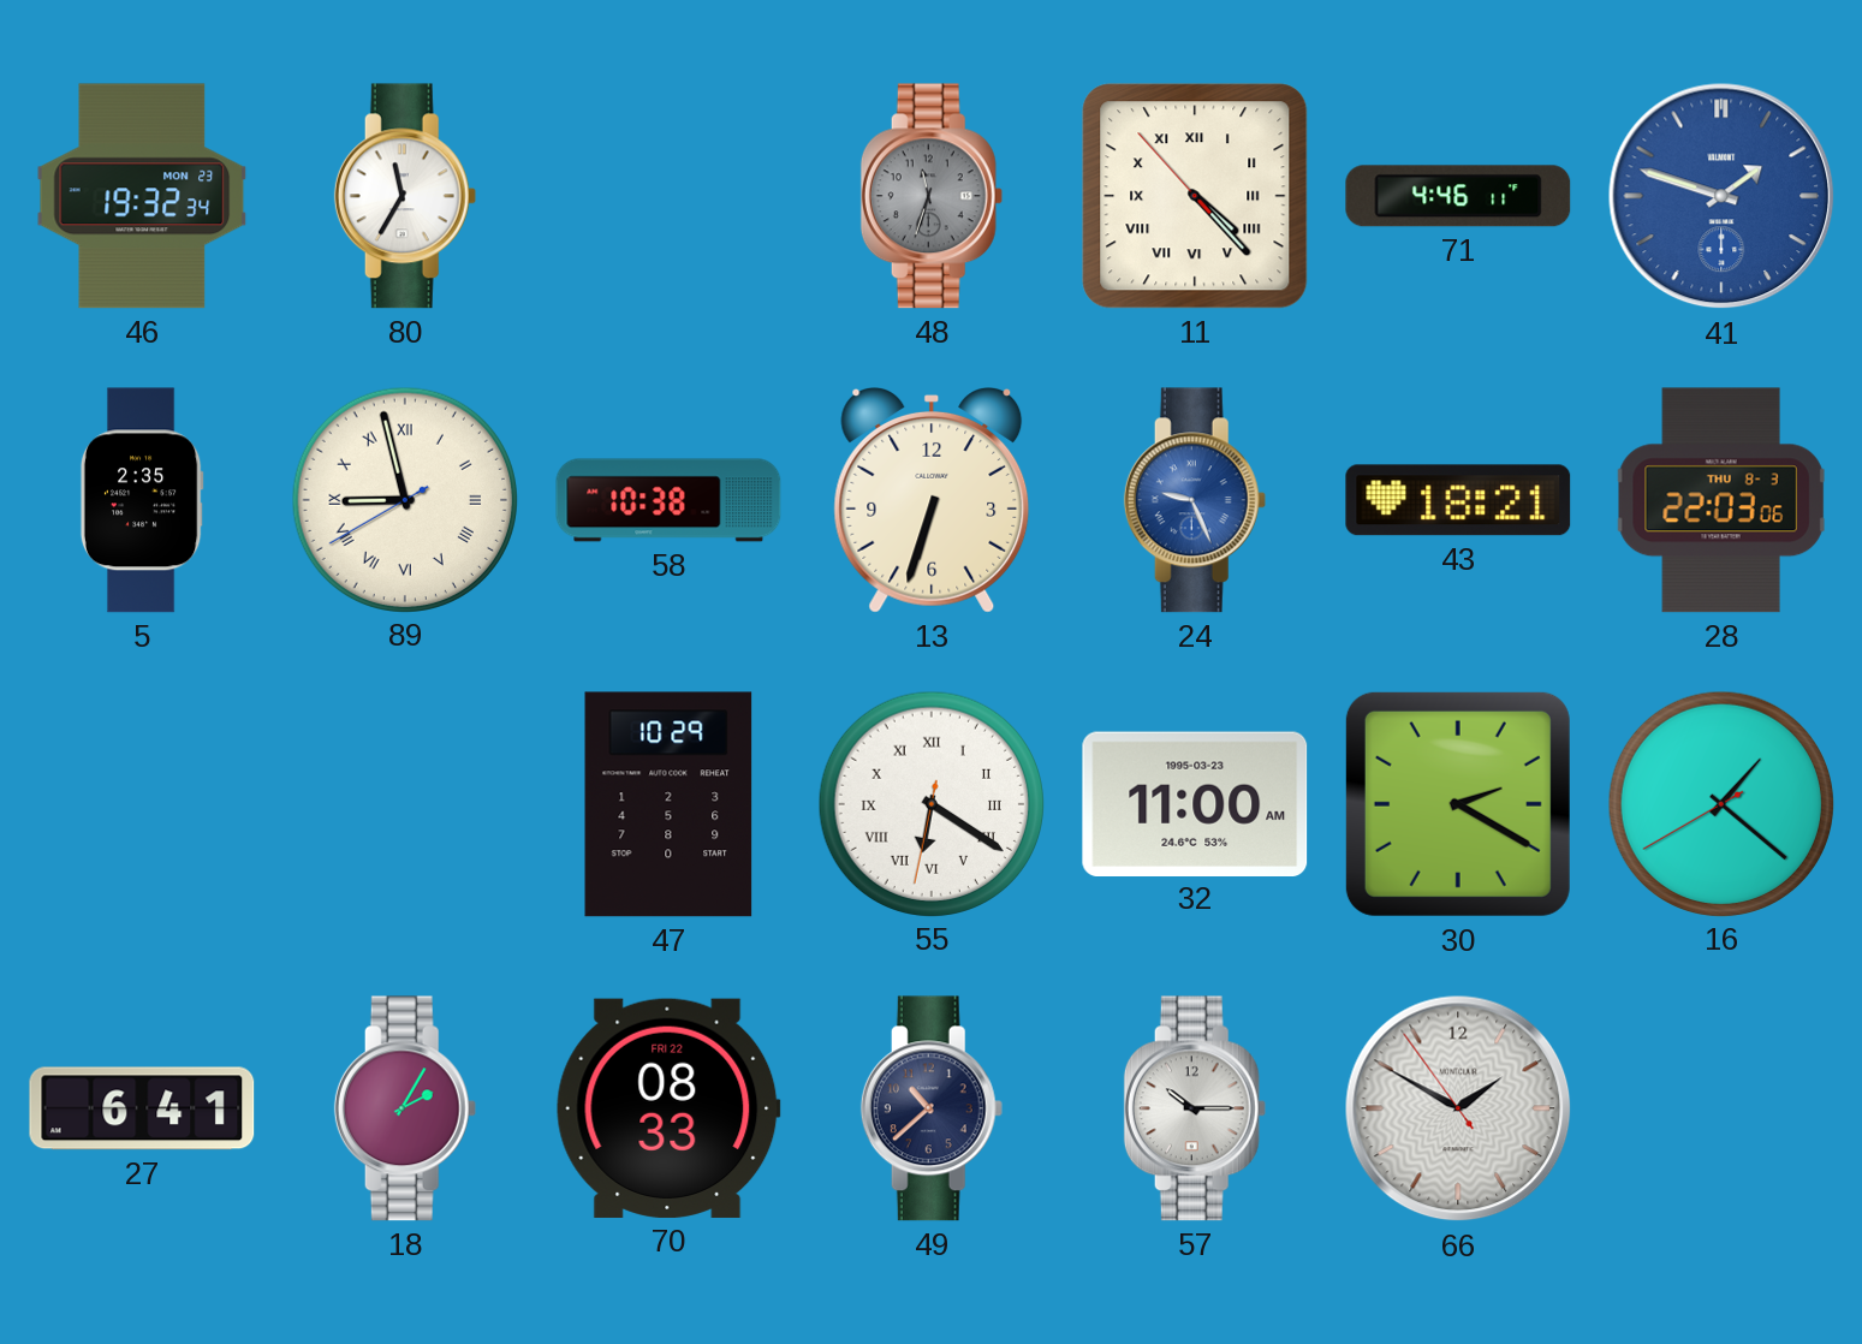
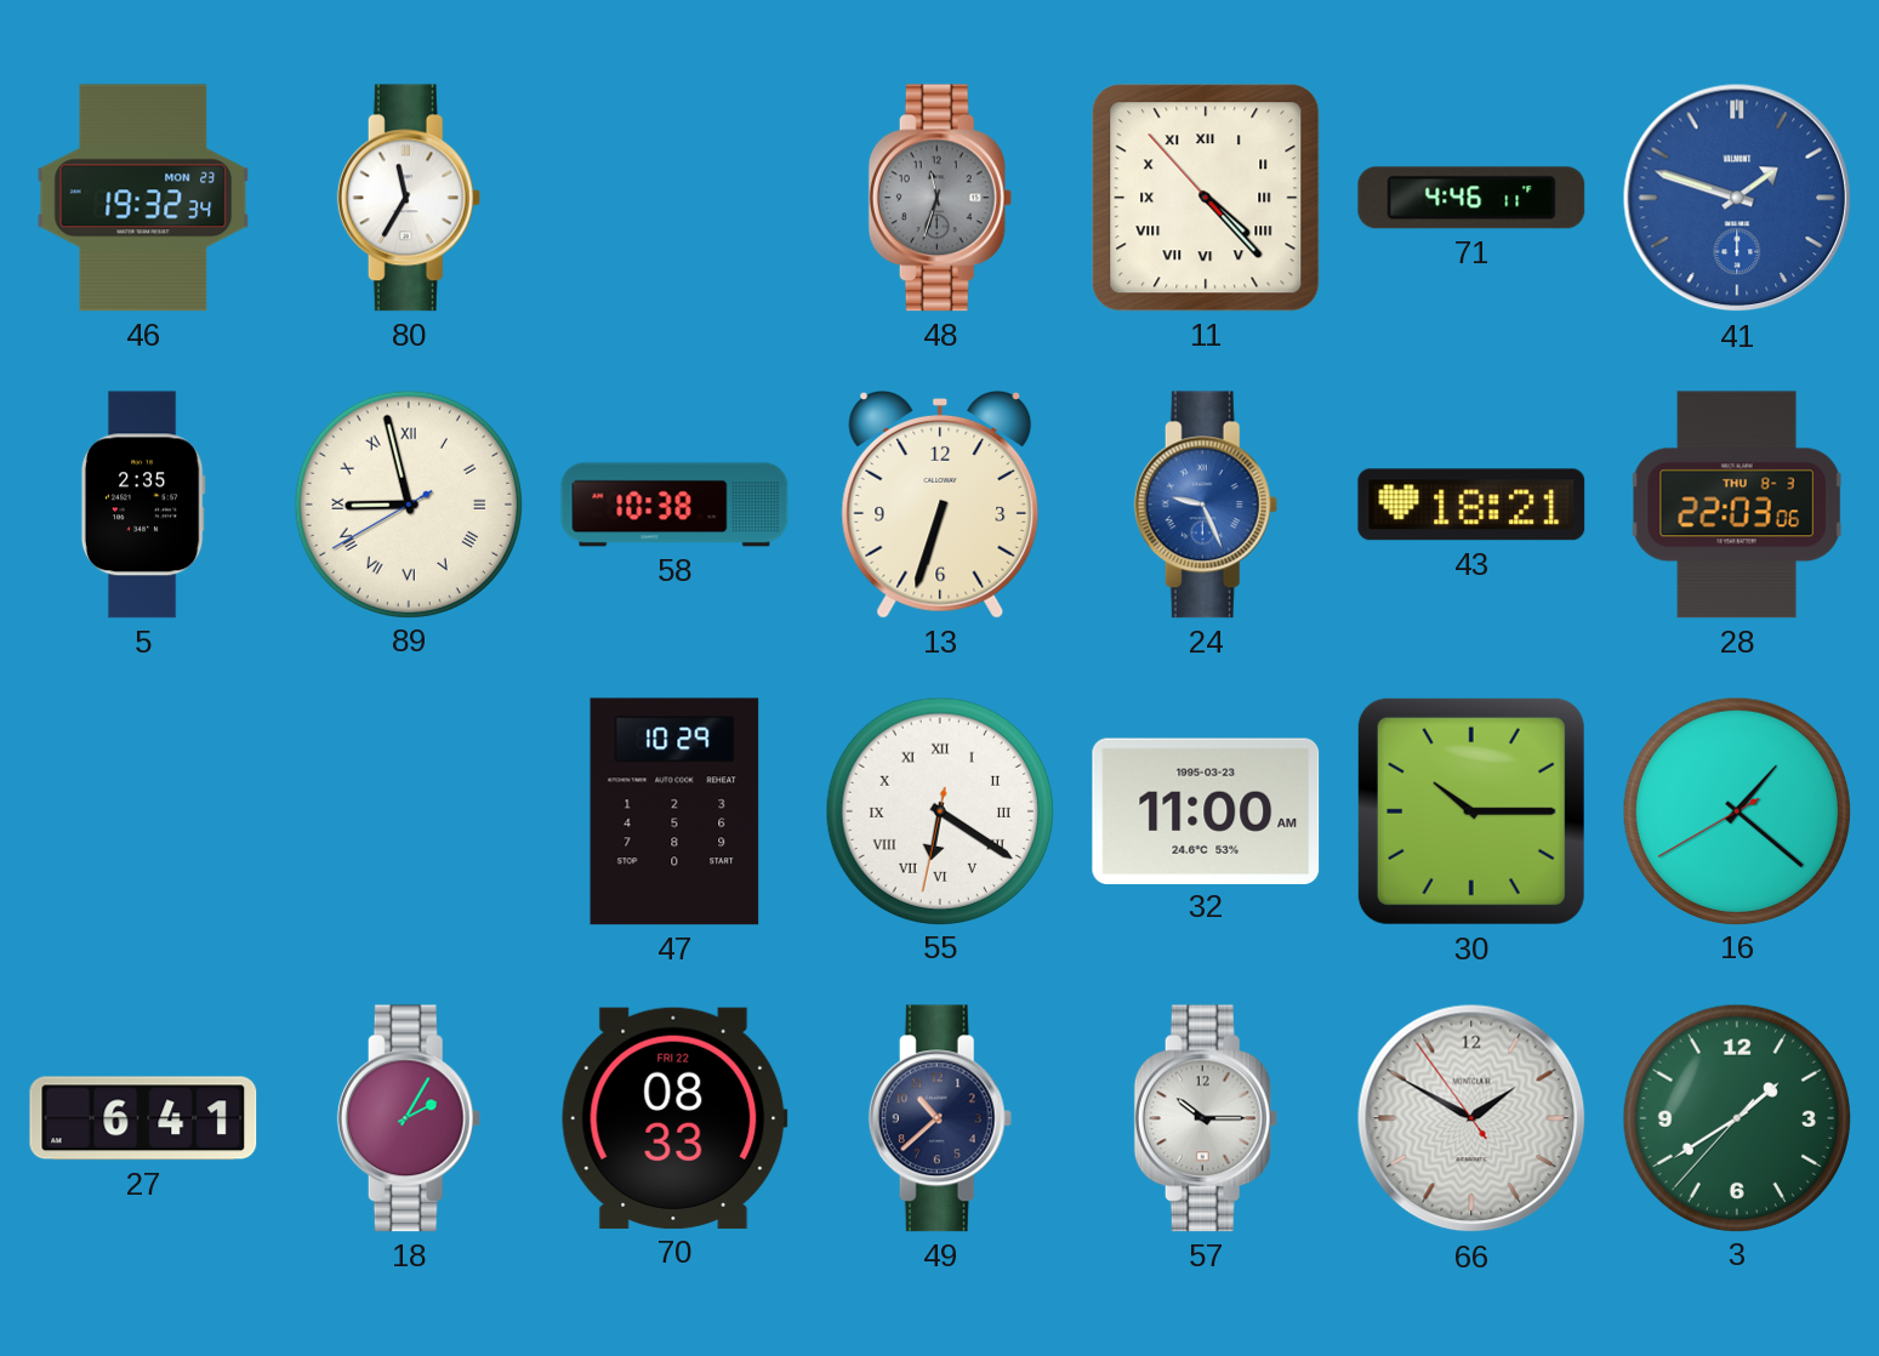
30: 2:20 -> 10:15
3: none -> 1:39
